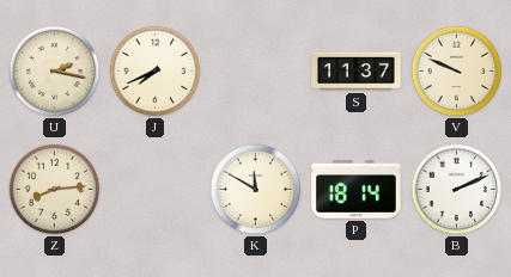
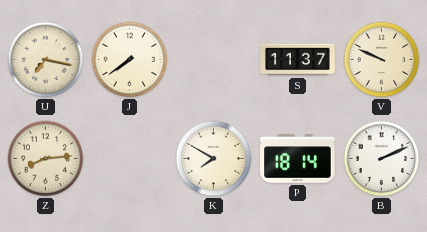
U: 2:17 -> 7:17
J: 7:41 -> 7:39
K: 11:50 -> 7:50
